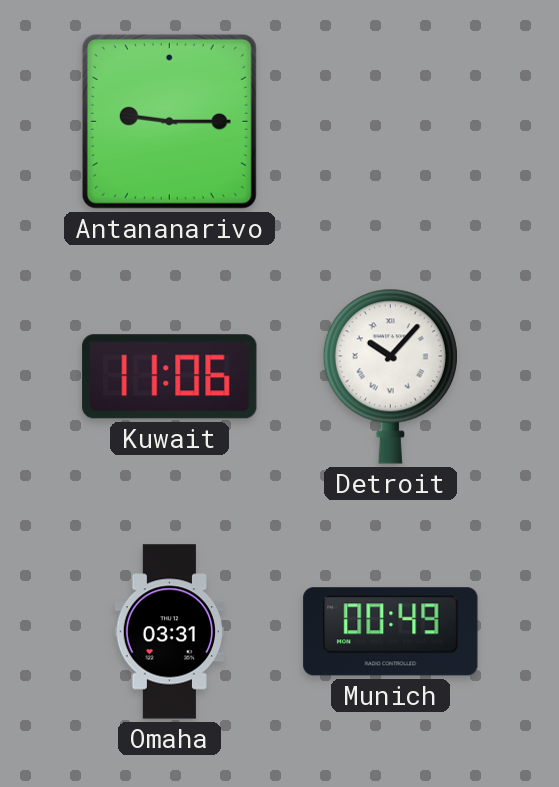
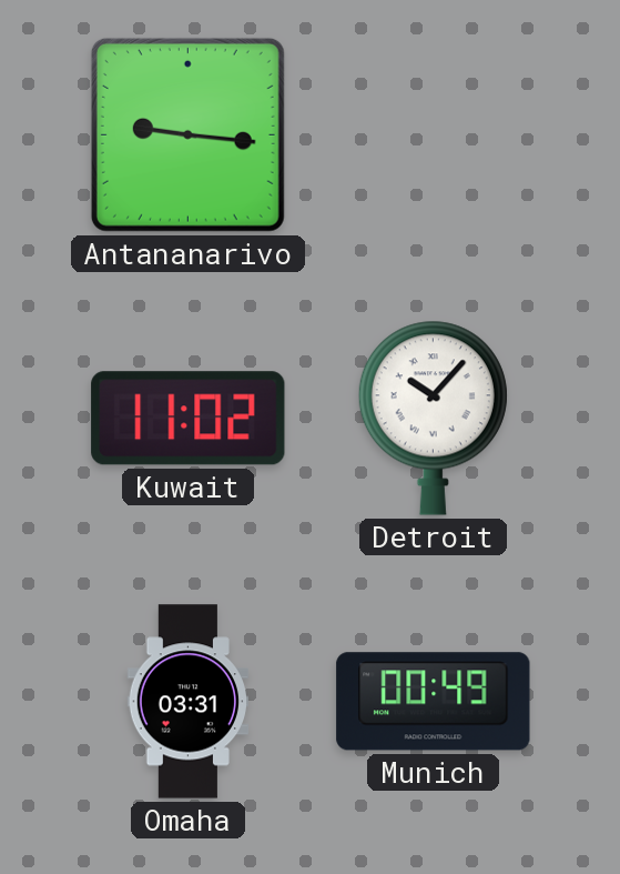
Antananarivo: 9:15 -> 9:16
Kuwait: 11:06 -> 11:02
